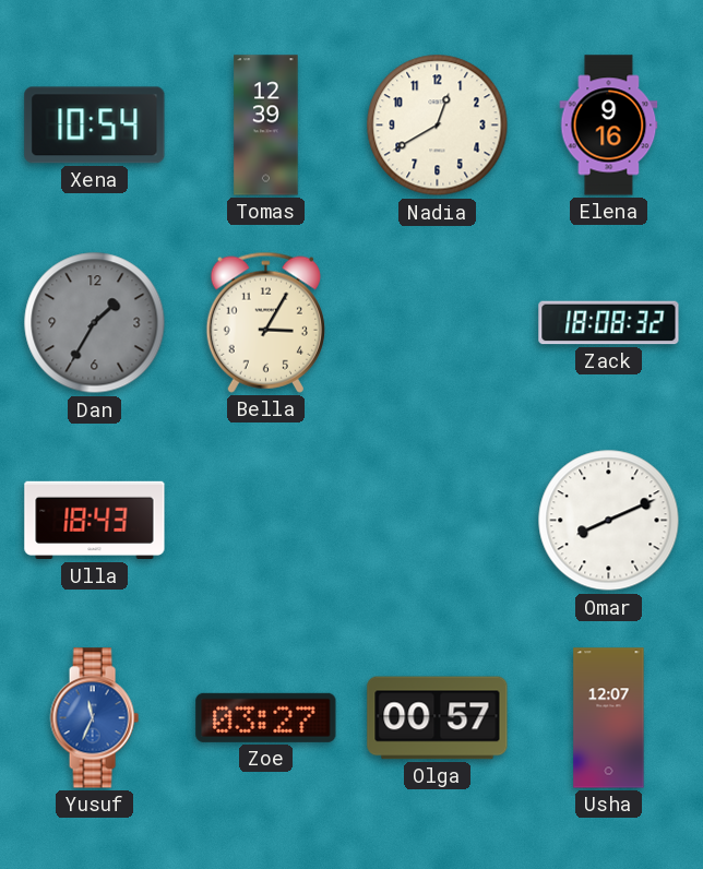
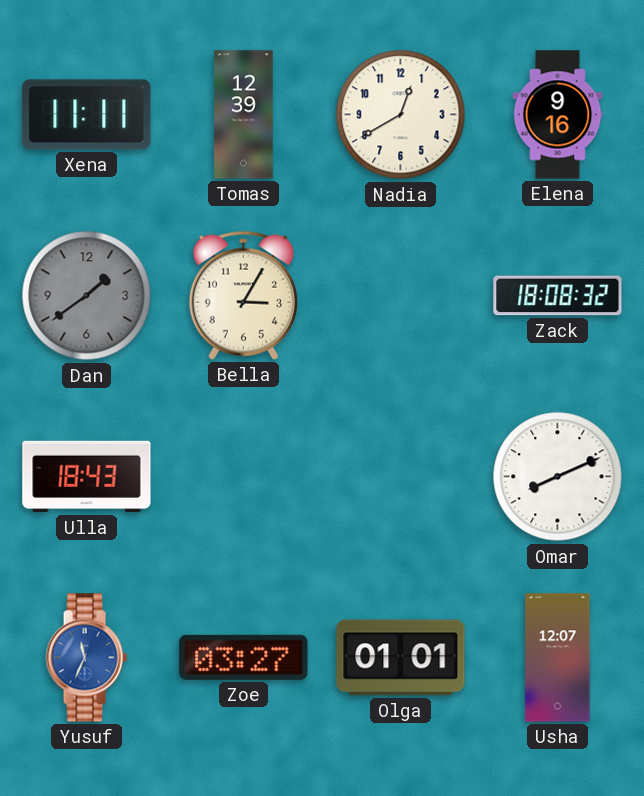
Xena: 10:54 -> 11:11
Dan: 1:35 -> 1:39
Olga: 00:57 -> 01:01
